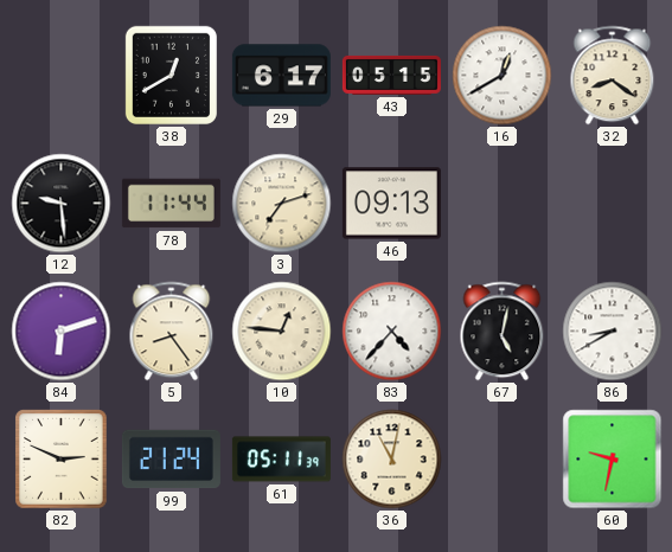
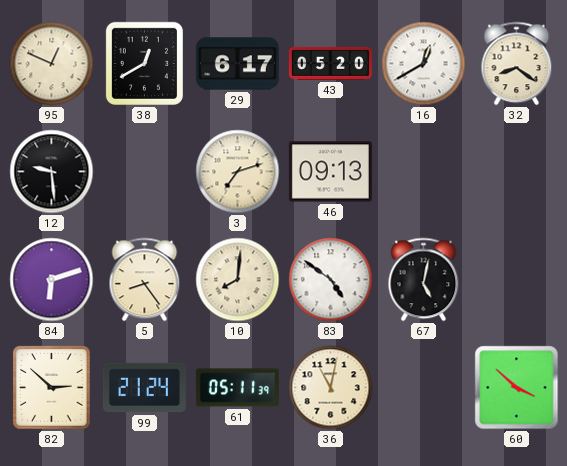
95: none -> 12:49
43: 05:15 -> 05:20
78: 11:44 -> none
10: 12:46 -> 8:01
83: 4:37 -> 4:51
86: 8:40 -> none
82: 2:49 -> 2:52
60: 9:32 -> 3:52
